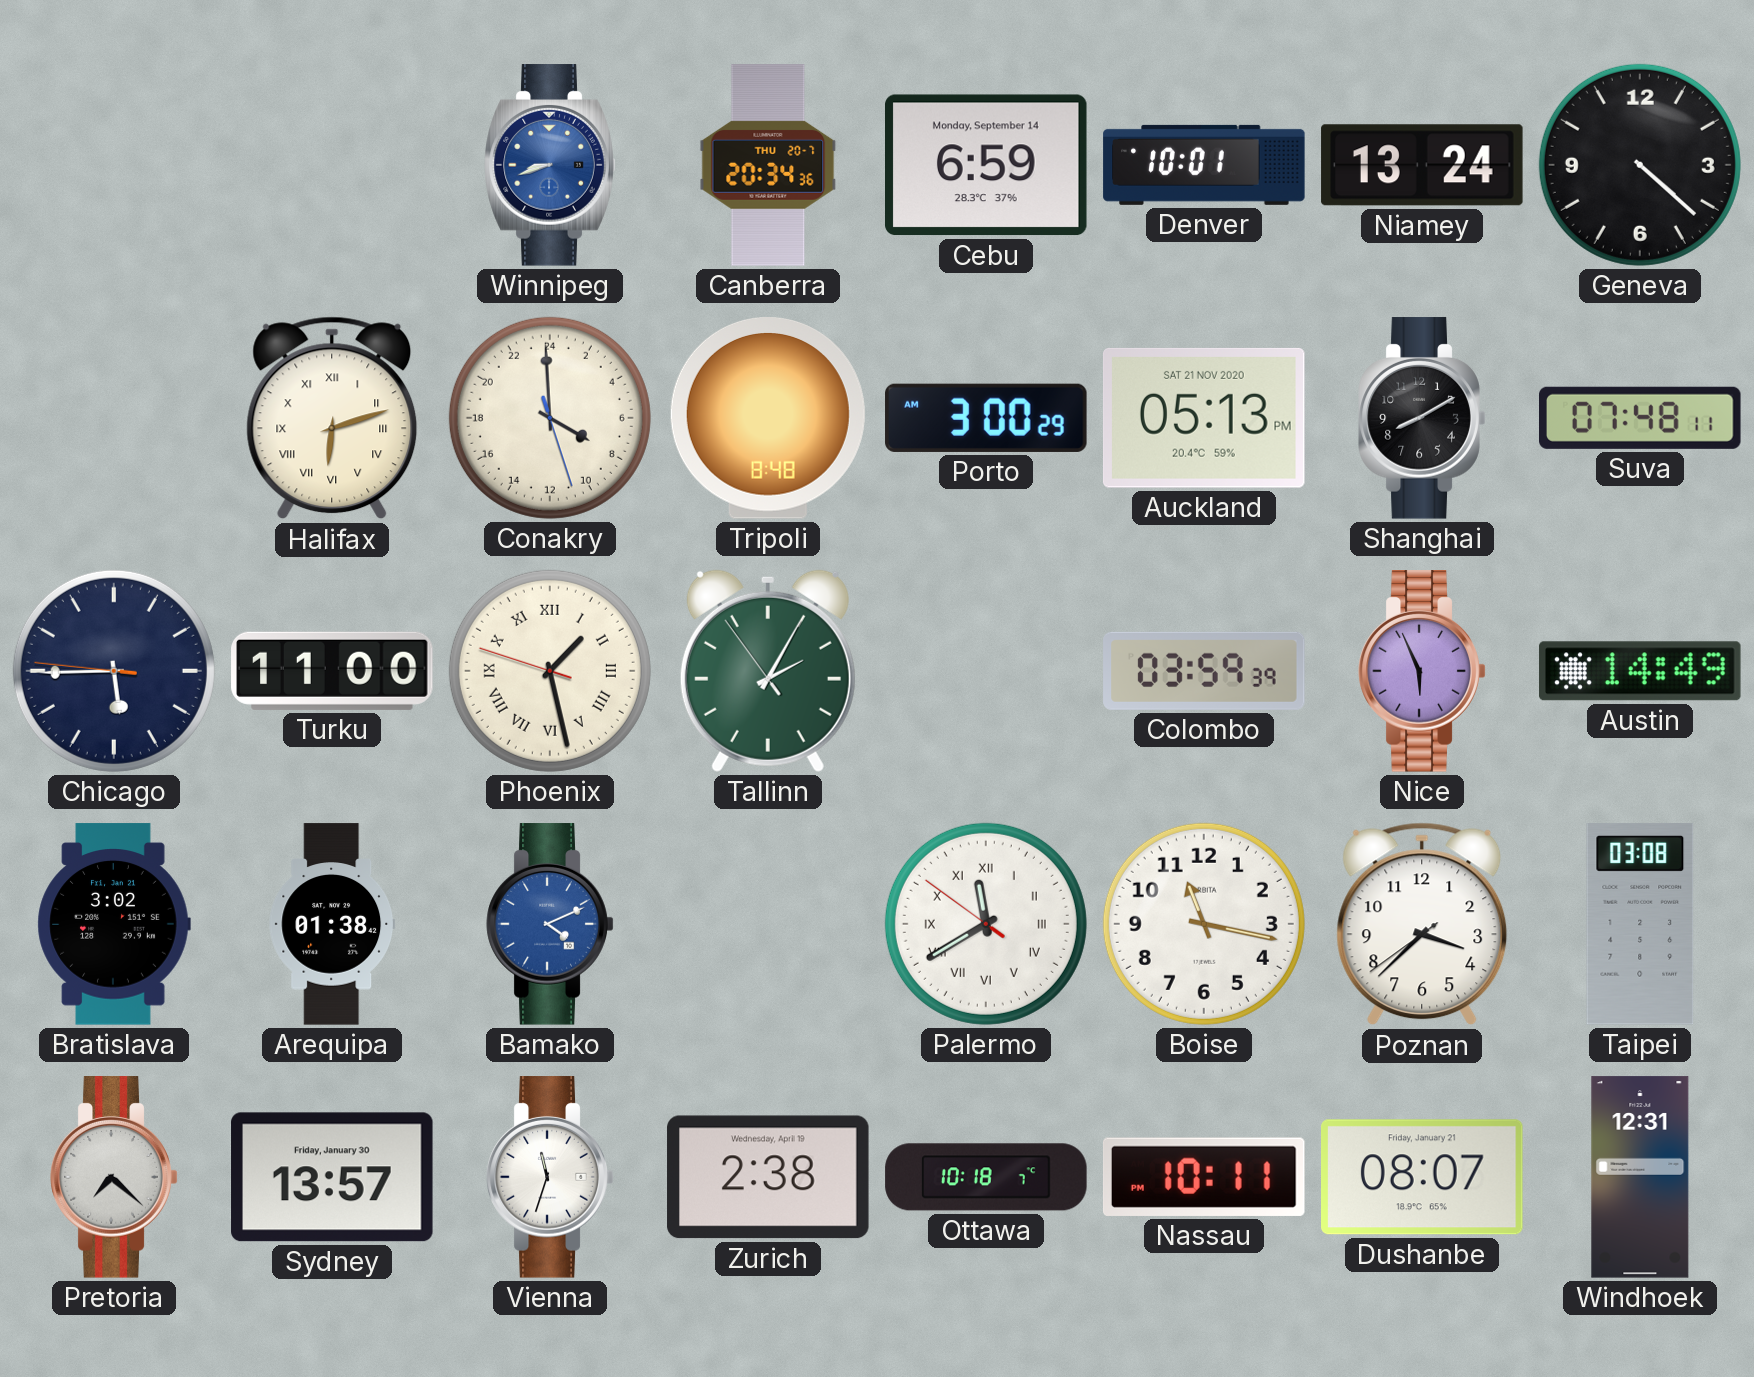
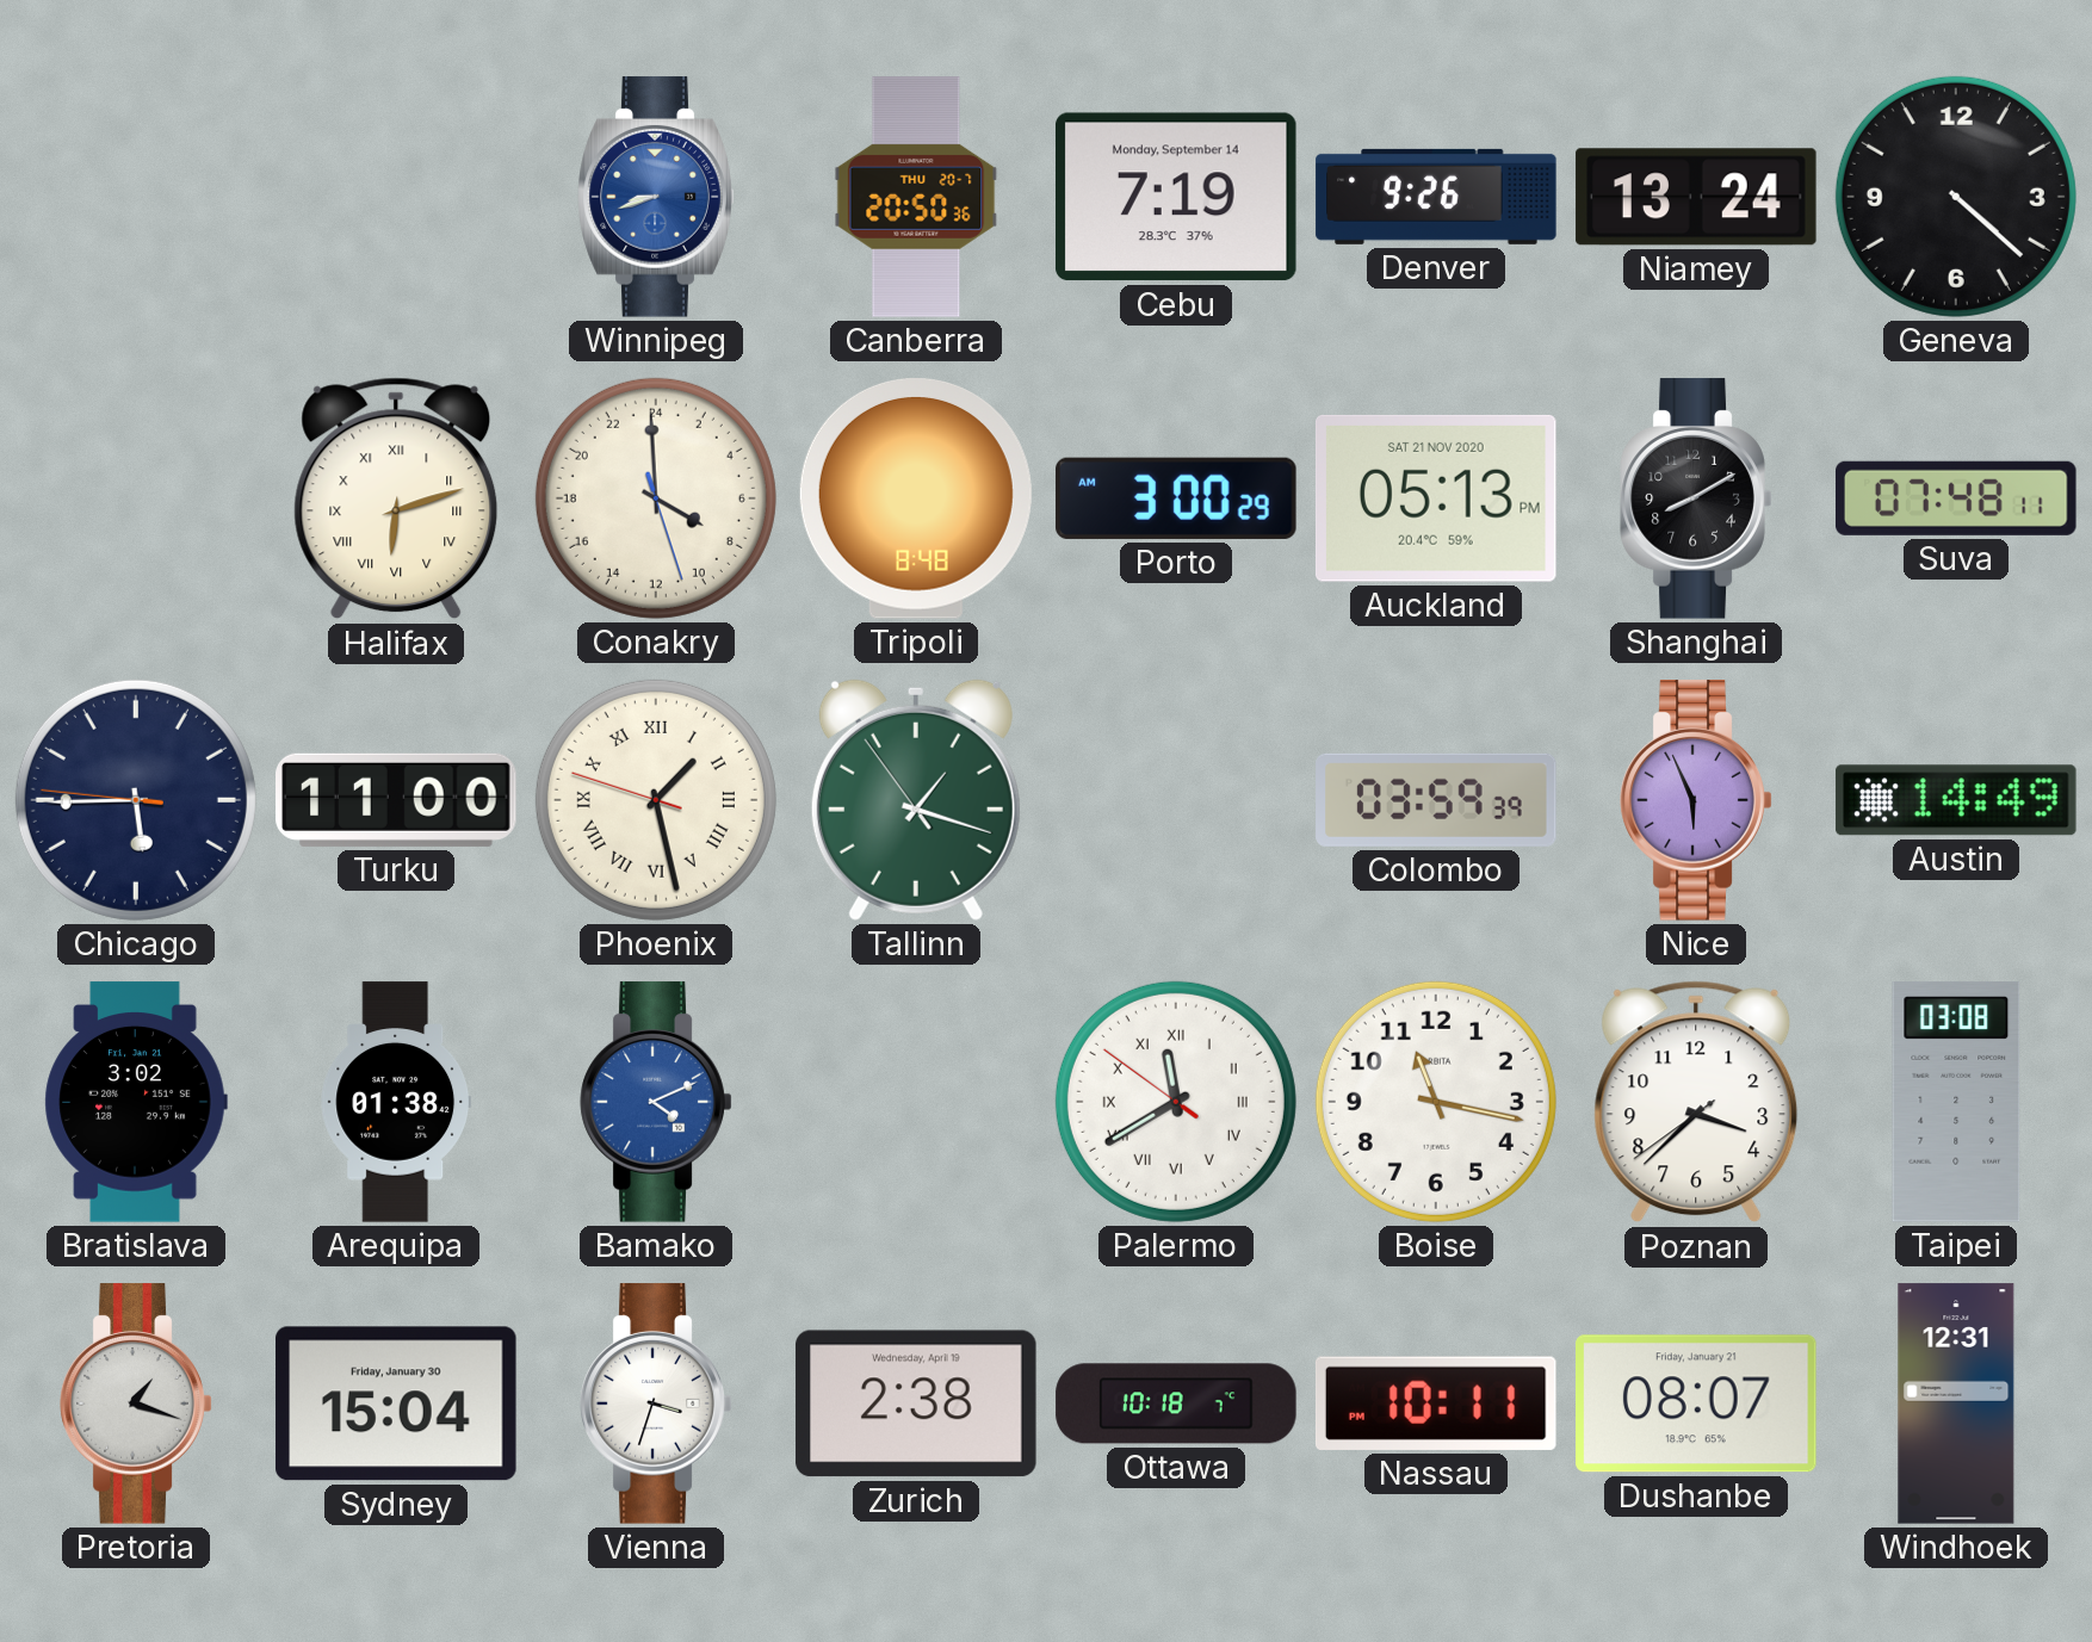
Canberra: 20:34 -> 20:50
Cebu: 6:59 -> 7:19
Denver: 10:01 -> 9:26
Tallinn: 2:04 -> 1:17
Pretoria: 7:22 -> 1:18
Sydney: 13:57 -> 15:04
Vienna: 11:33 -> 3:33
